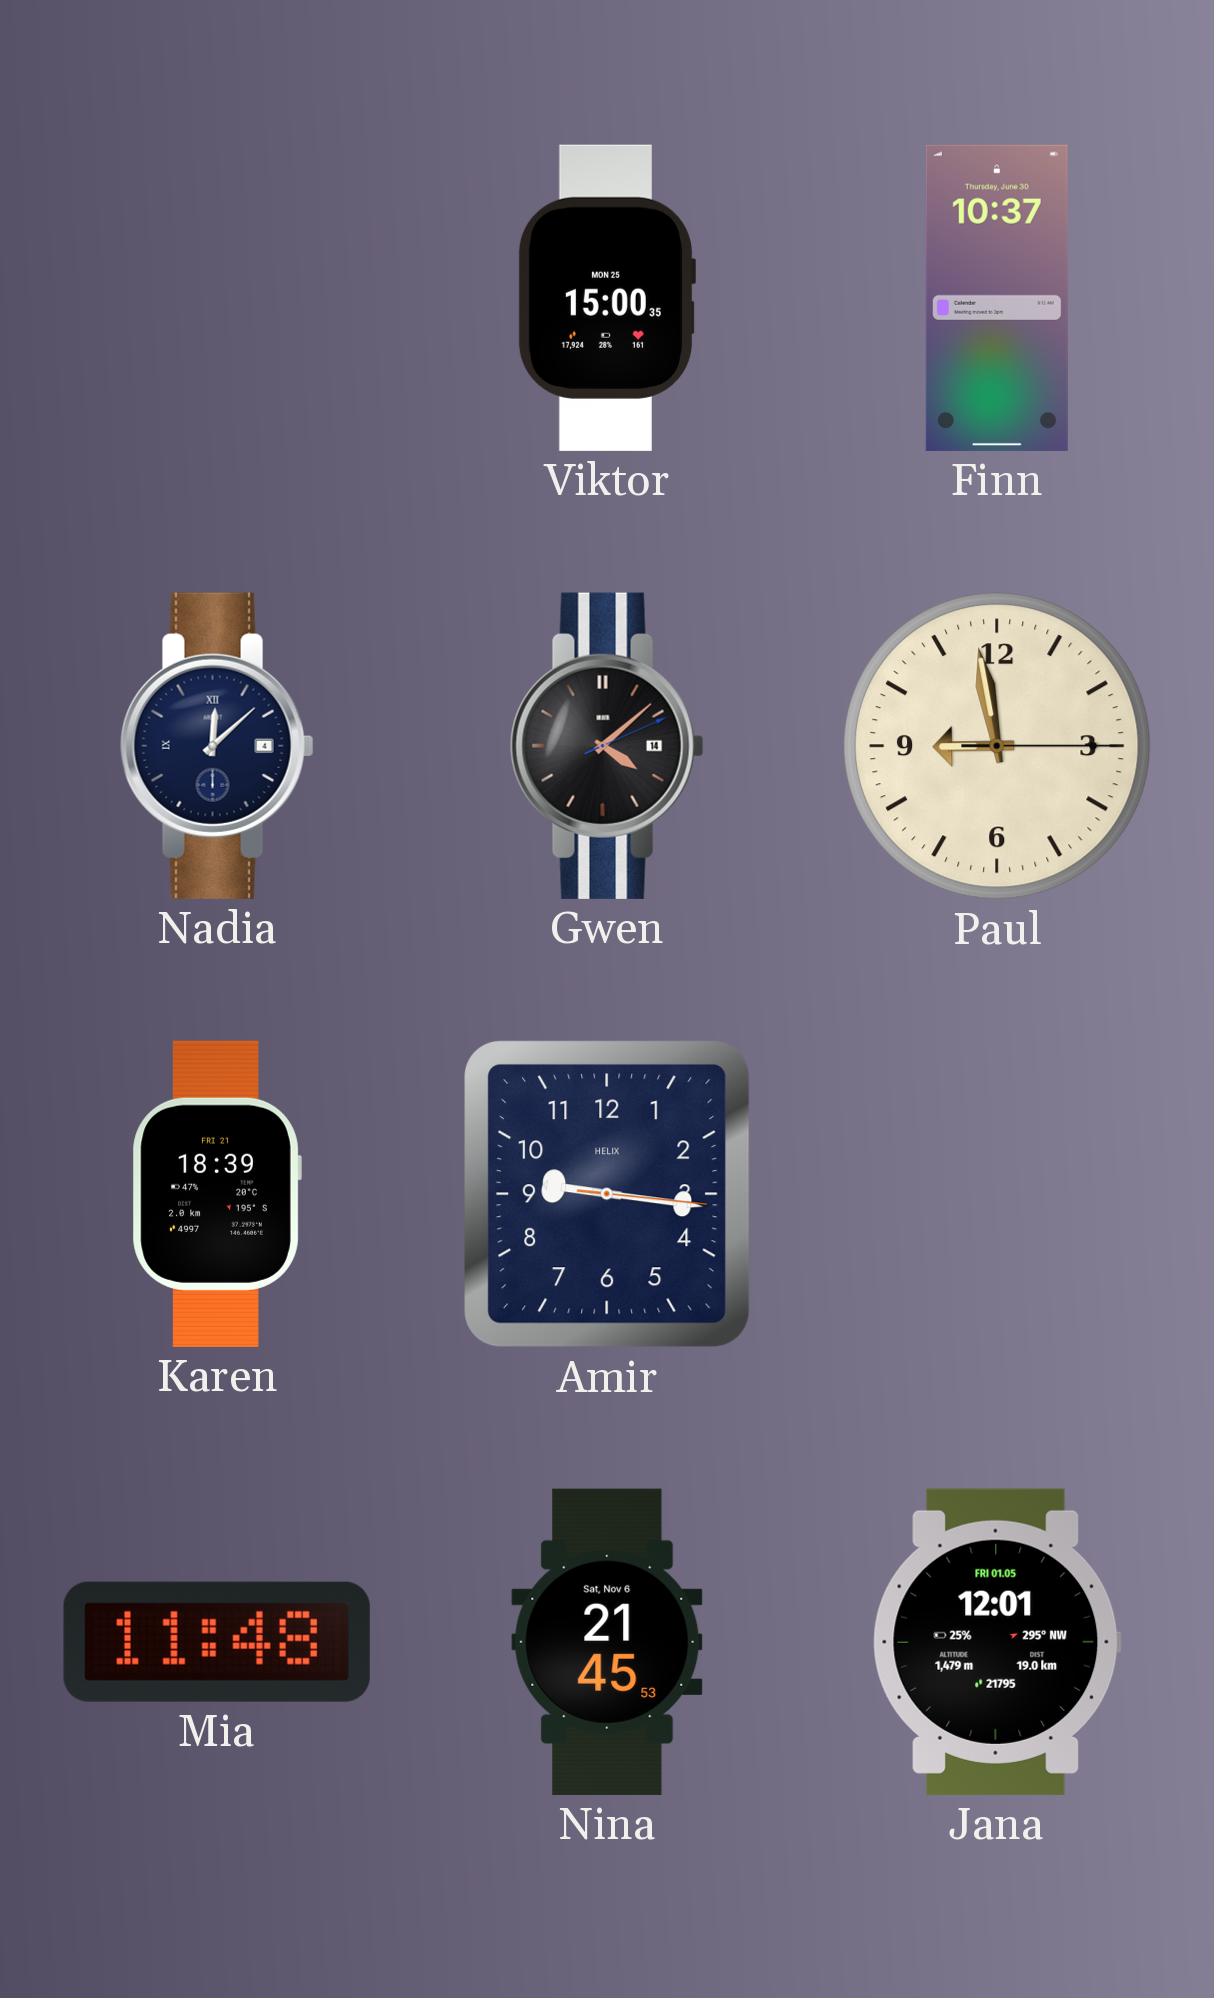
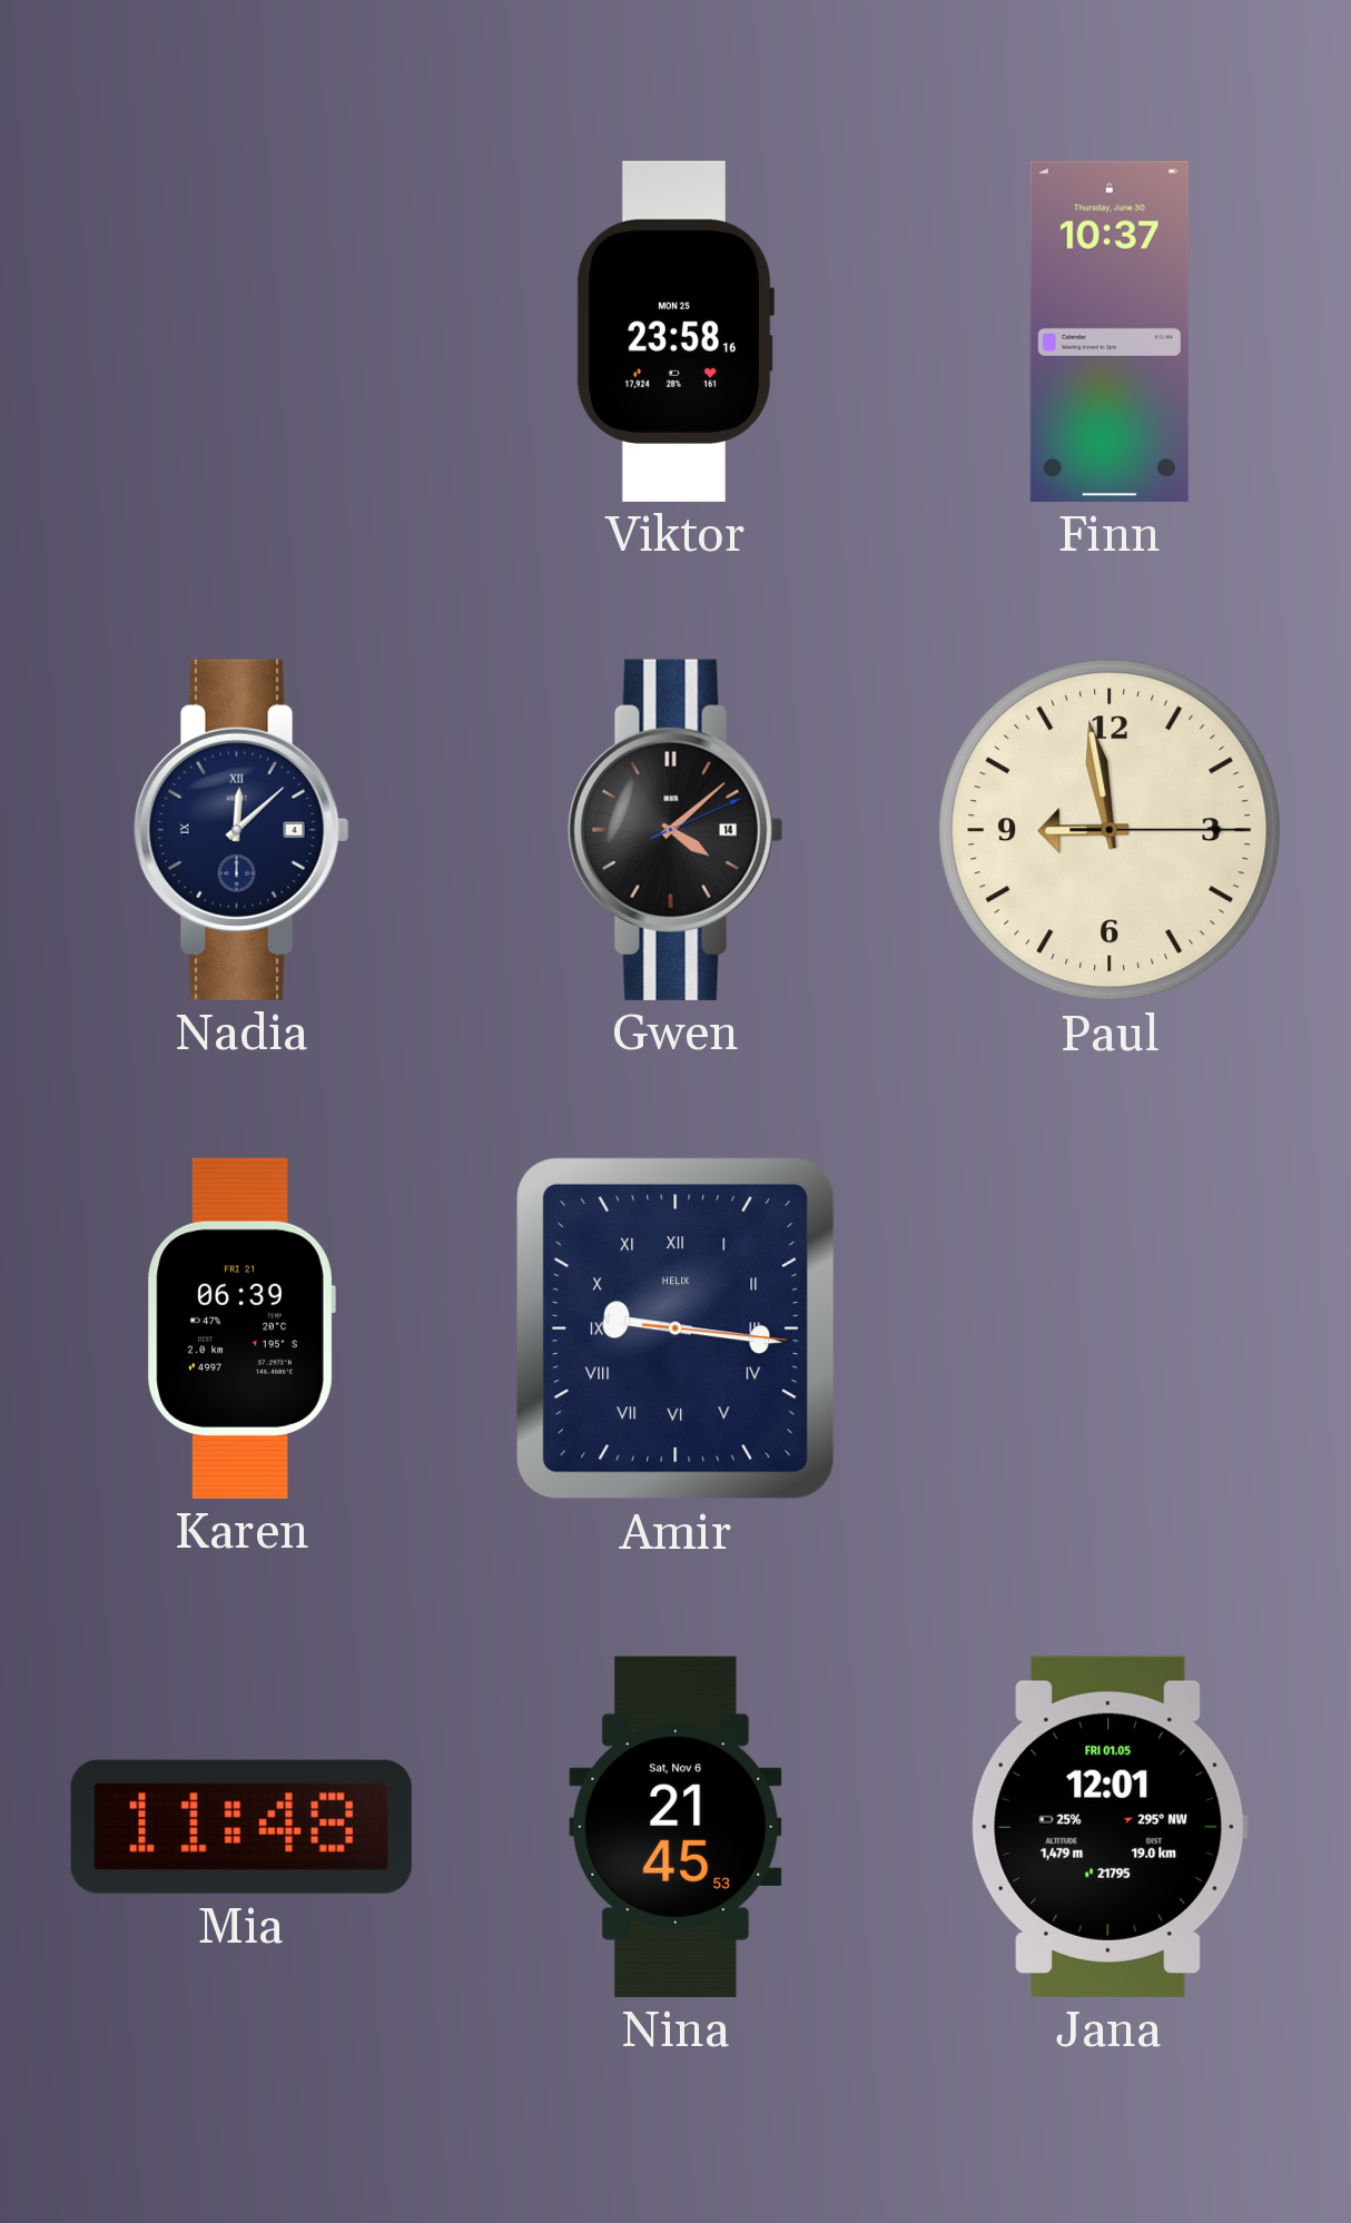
Viktor: 15:00 -> 23:58
Karen: 18:39 -> 06:39
Amir numerals: Arabic -> Roman
